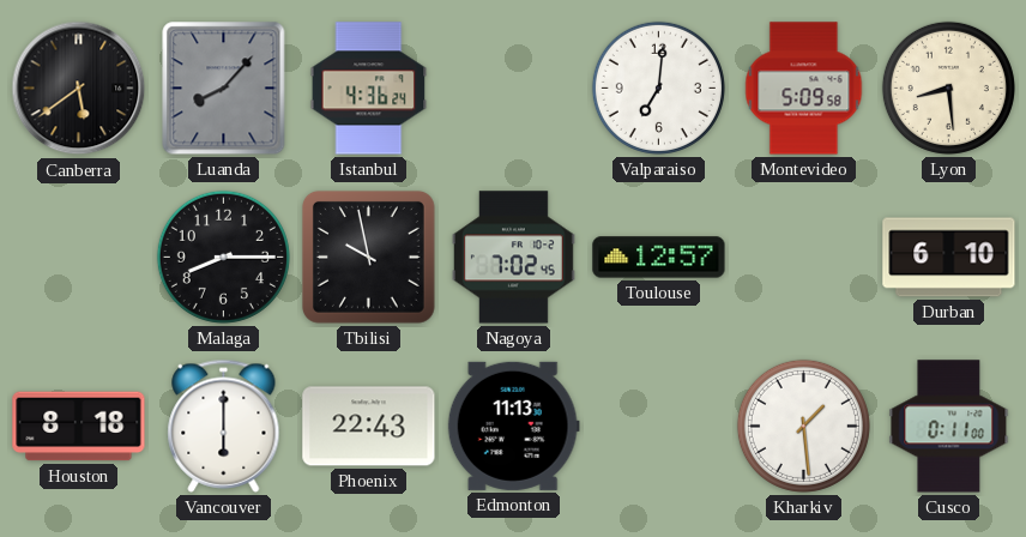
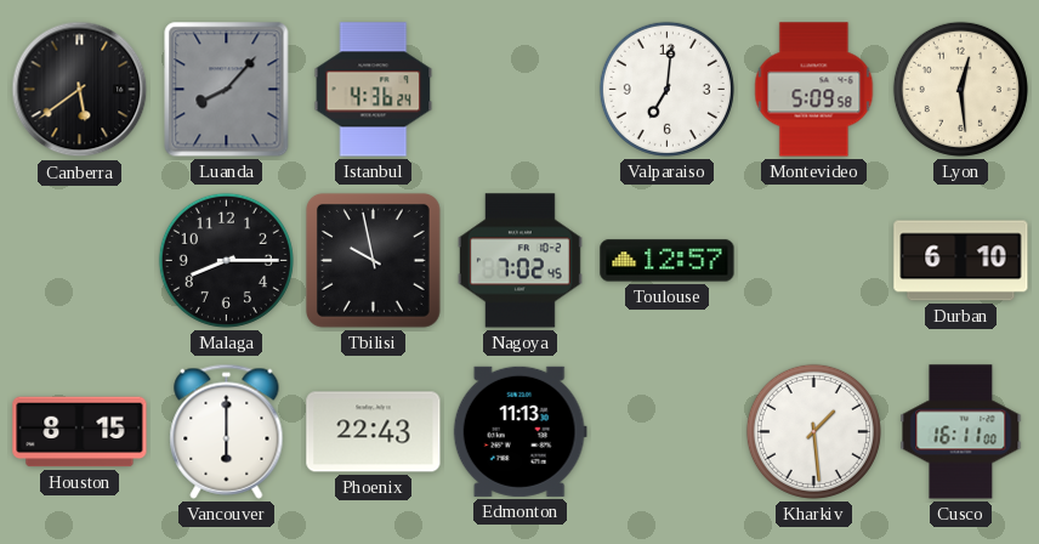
Lyon: 8:29 -> 12:29
Houston: 8:18 -> 8:15
Cusco: 0:11 -> 16:11
